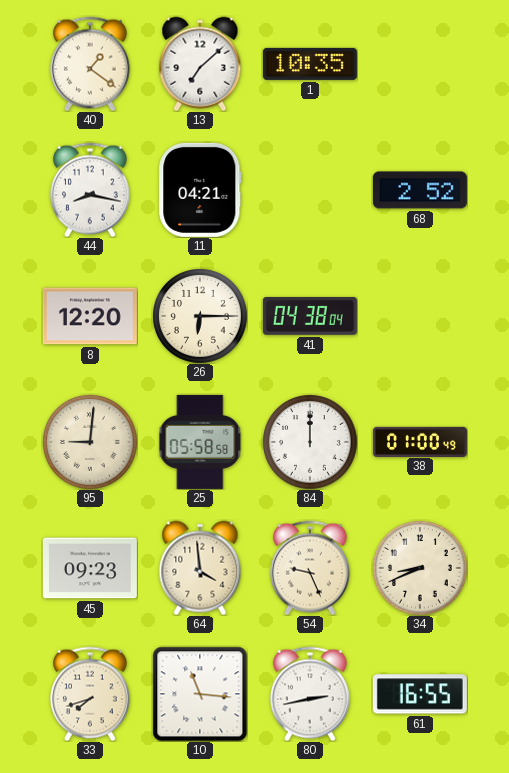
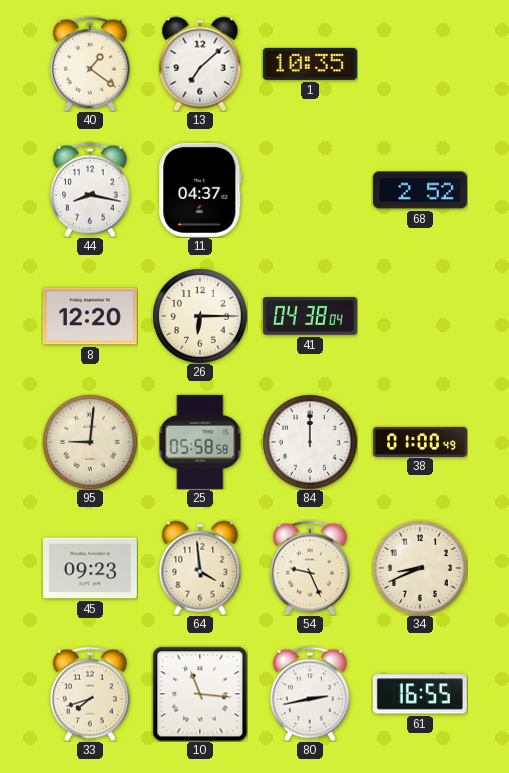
11: 04:21 -> 04:37
